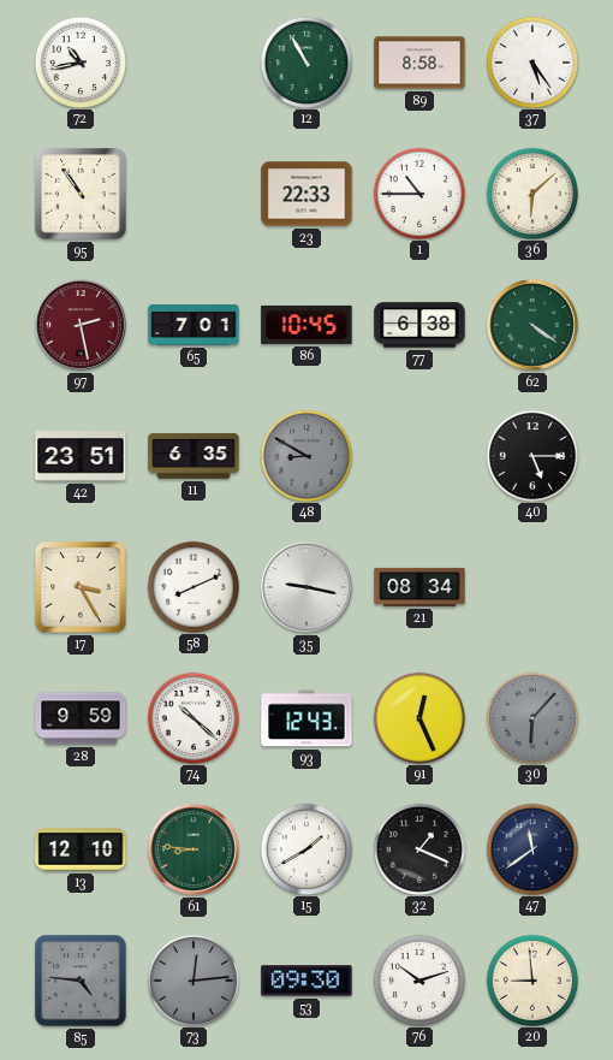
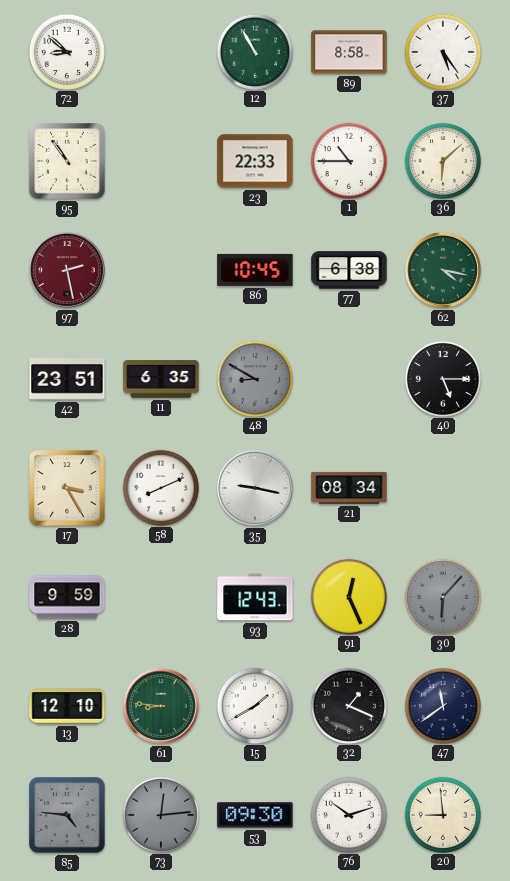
72: 10:43 -> 8:52
65: 7:01 -> none
62: 4:21 -> 4:17
74: 10:22 -> none
